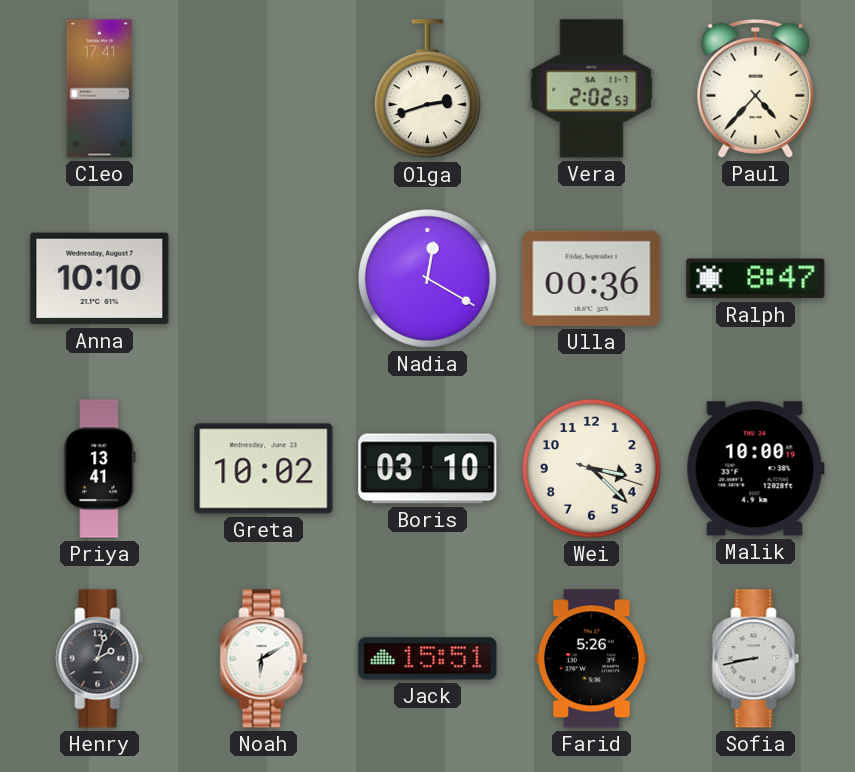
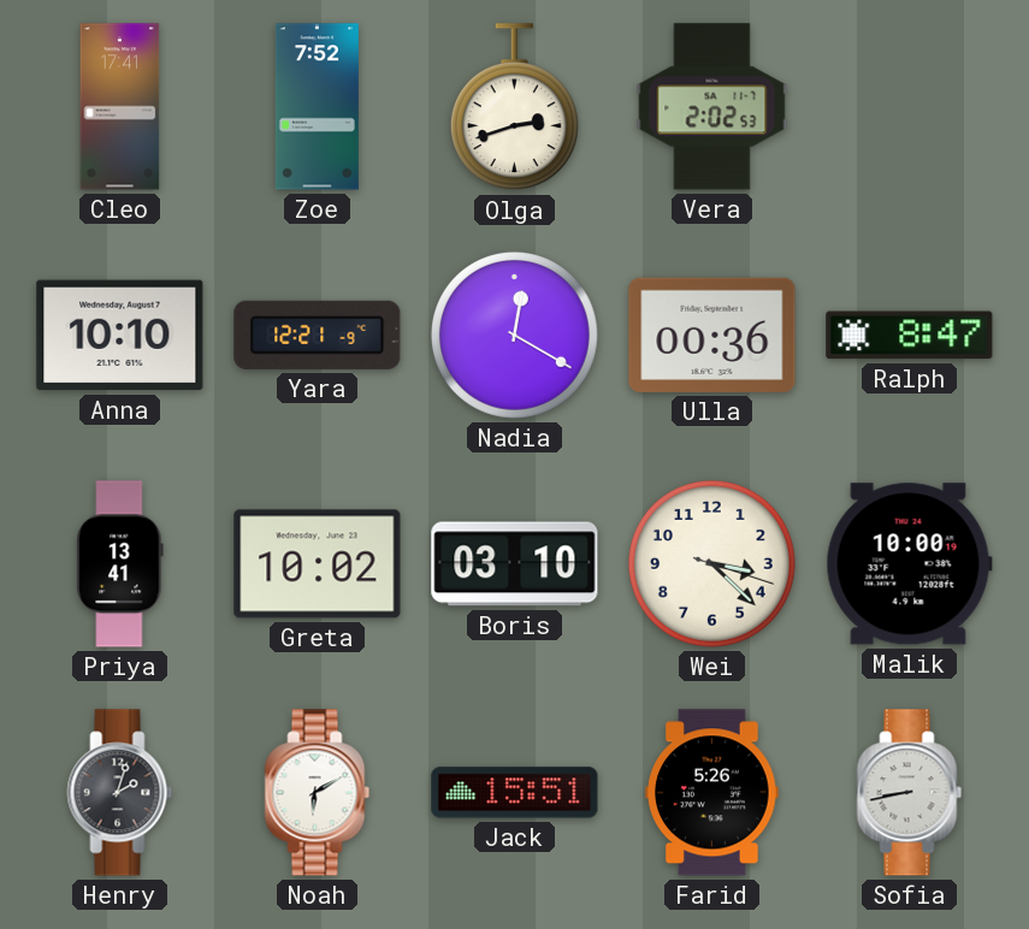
Zoe: none -> 7:52
Paul: 4:37 -> none
Yara: none -> 12:21
